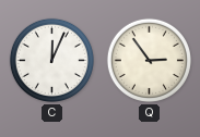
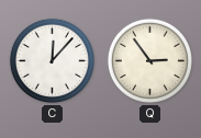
C: 12:04 -> 12:07
